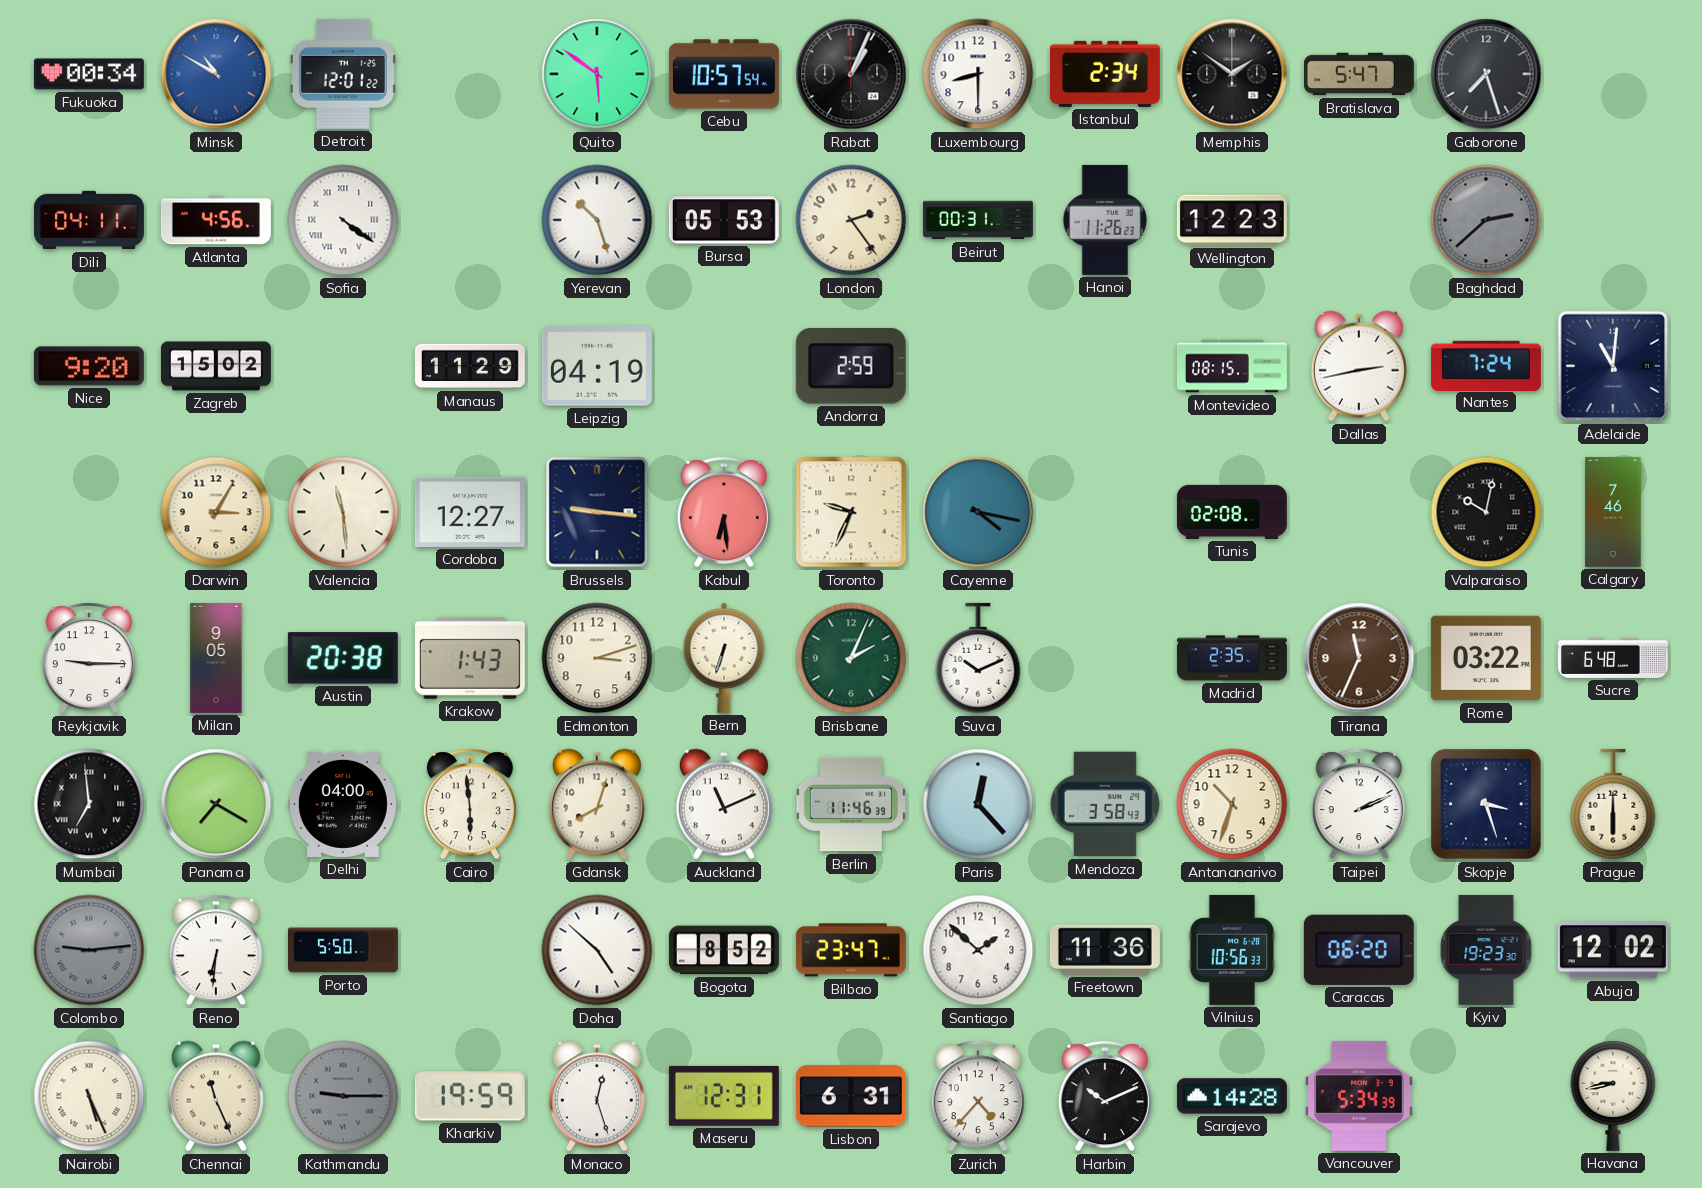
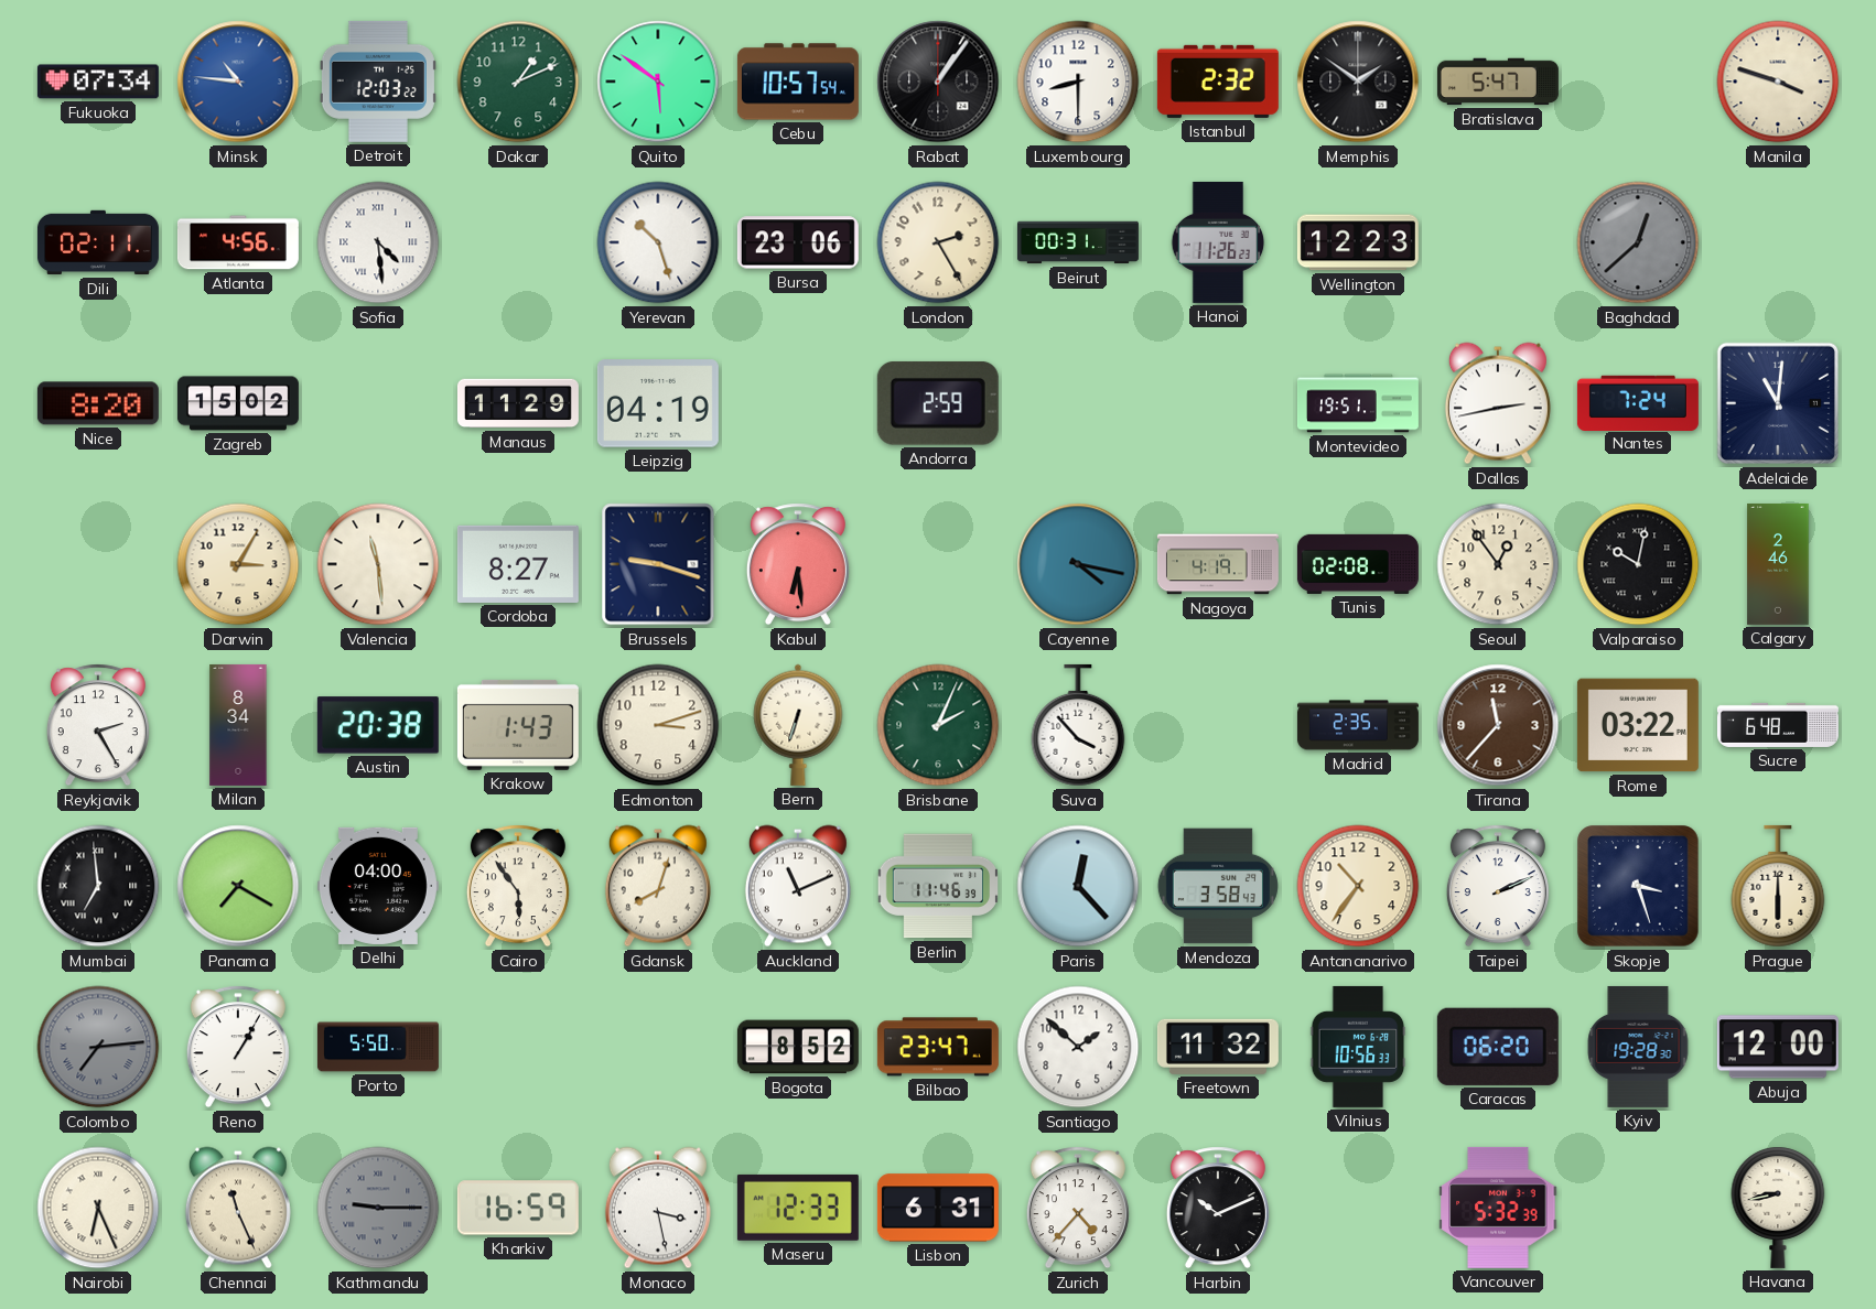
Fukuoka: 00:34 -> 07:34
Minsk: 10:50 -> 10:46
Detroit: 12:01 -> 12:03
Dakar: none -> 1:11
Rabat: 1:04 -> 1:06
Istanbul: 2:34 -> 2:32
Gaborone: 7:27 -> none
Manila: none -> 3:48
Dili: 04:11 -> 02:11
Sofia: 4:21 -> 4:29
Bursa: 05:53 -> 23:06
London: 2:24 -> 2:25
Baghdad: 2:38 -> 12:38
Nice: 9:20 -> 8:20
Montevideo: 08:15 -> 19:51
Cordoba: 12:27 -> 8:27
Brussels: 9:16 -> 9:18
Toronto: 9:34 -> none
Nagoya: none -> 4:19
Seoul: none -> 12:54
Calgary: 7:46 -> 2:46
Reykjavik: 9:15 -> 2:25
Milan: 9:05 -> 8:34
Suva: 10:11 -> 3:53
Tirana: 11:34 -> 11:37
Cairo: 5:59 -> 5:54
Antananarivo: 10:33 -> 10:36
Colombo: 9:14 -> 7:14
Reno: 6:31 -> 1:05
Doha: 4:52 -> none
Freetown: 11:36 -> 11:32
Kyiv: 19:23 -> 19:28
Abuja: 12:02 -> 12:00
Nairobi: 5:26 -> 6:26
Kharkiv: 19:59 -> 16:59
Monaco: 12:27 -> 3:28
Maseru: 12:31 -> 12:33
Sarajevo: 14:28 -> none
Vancouver: 5:34 -> 5:32
